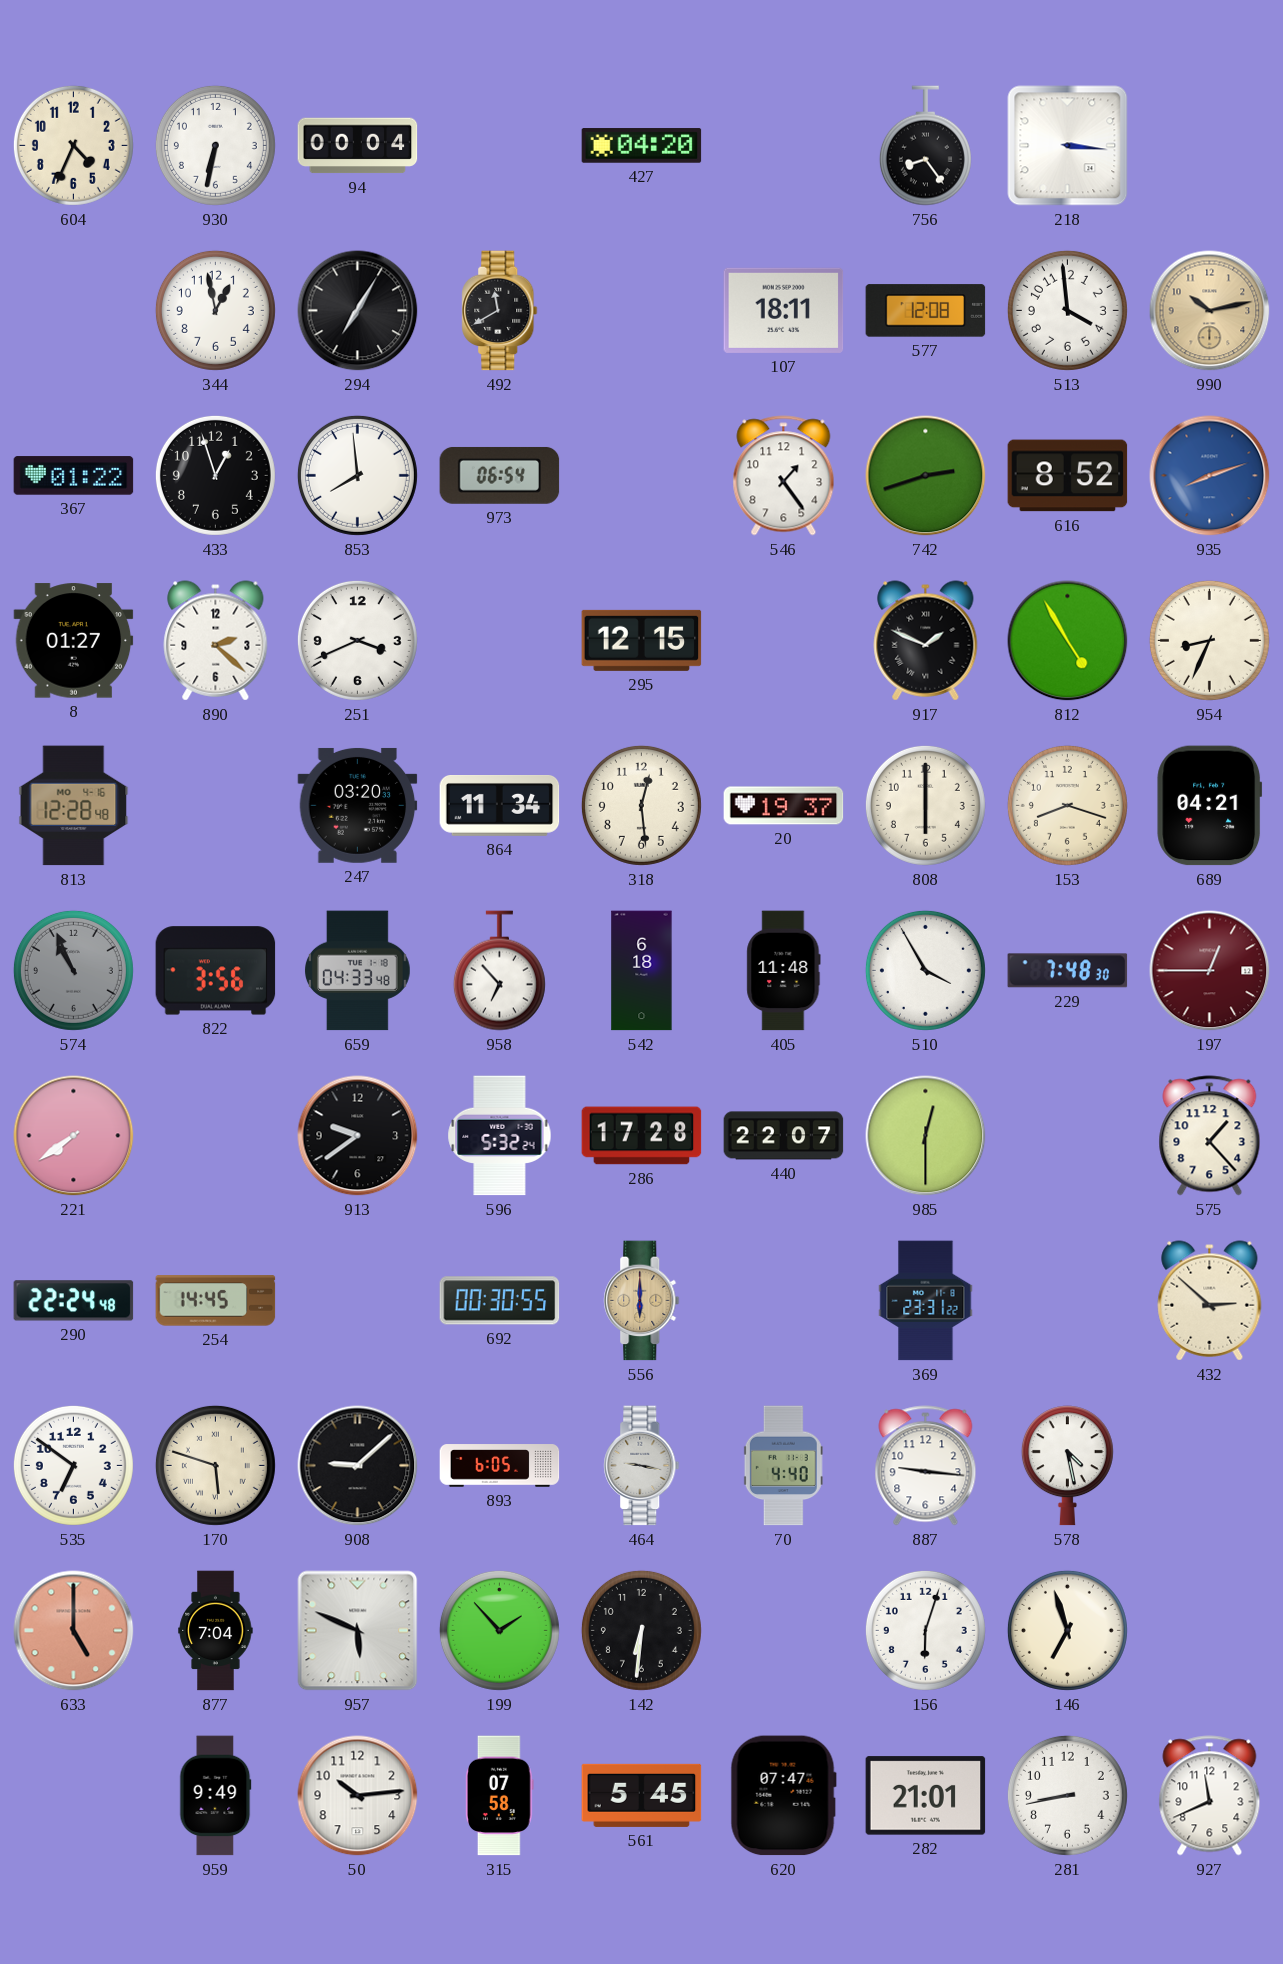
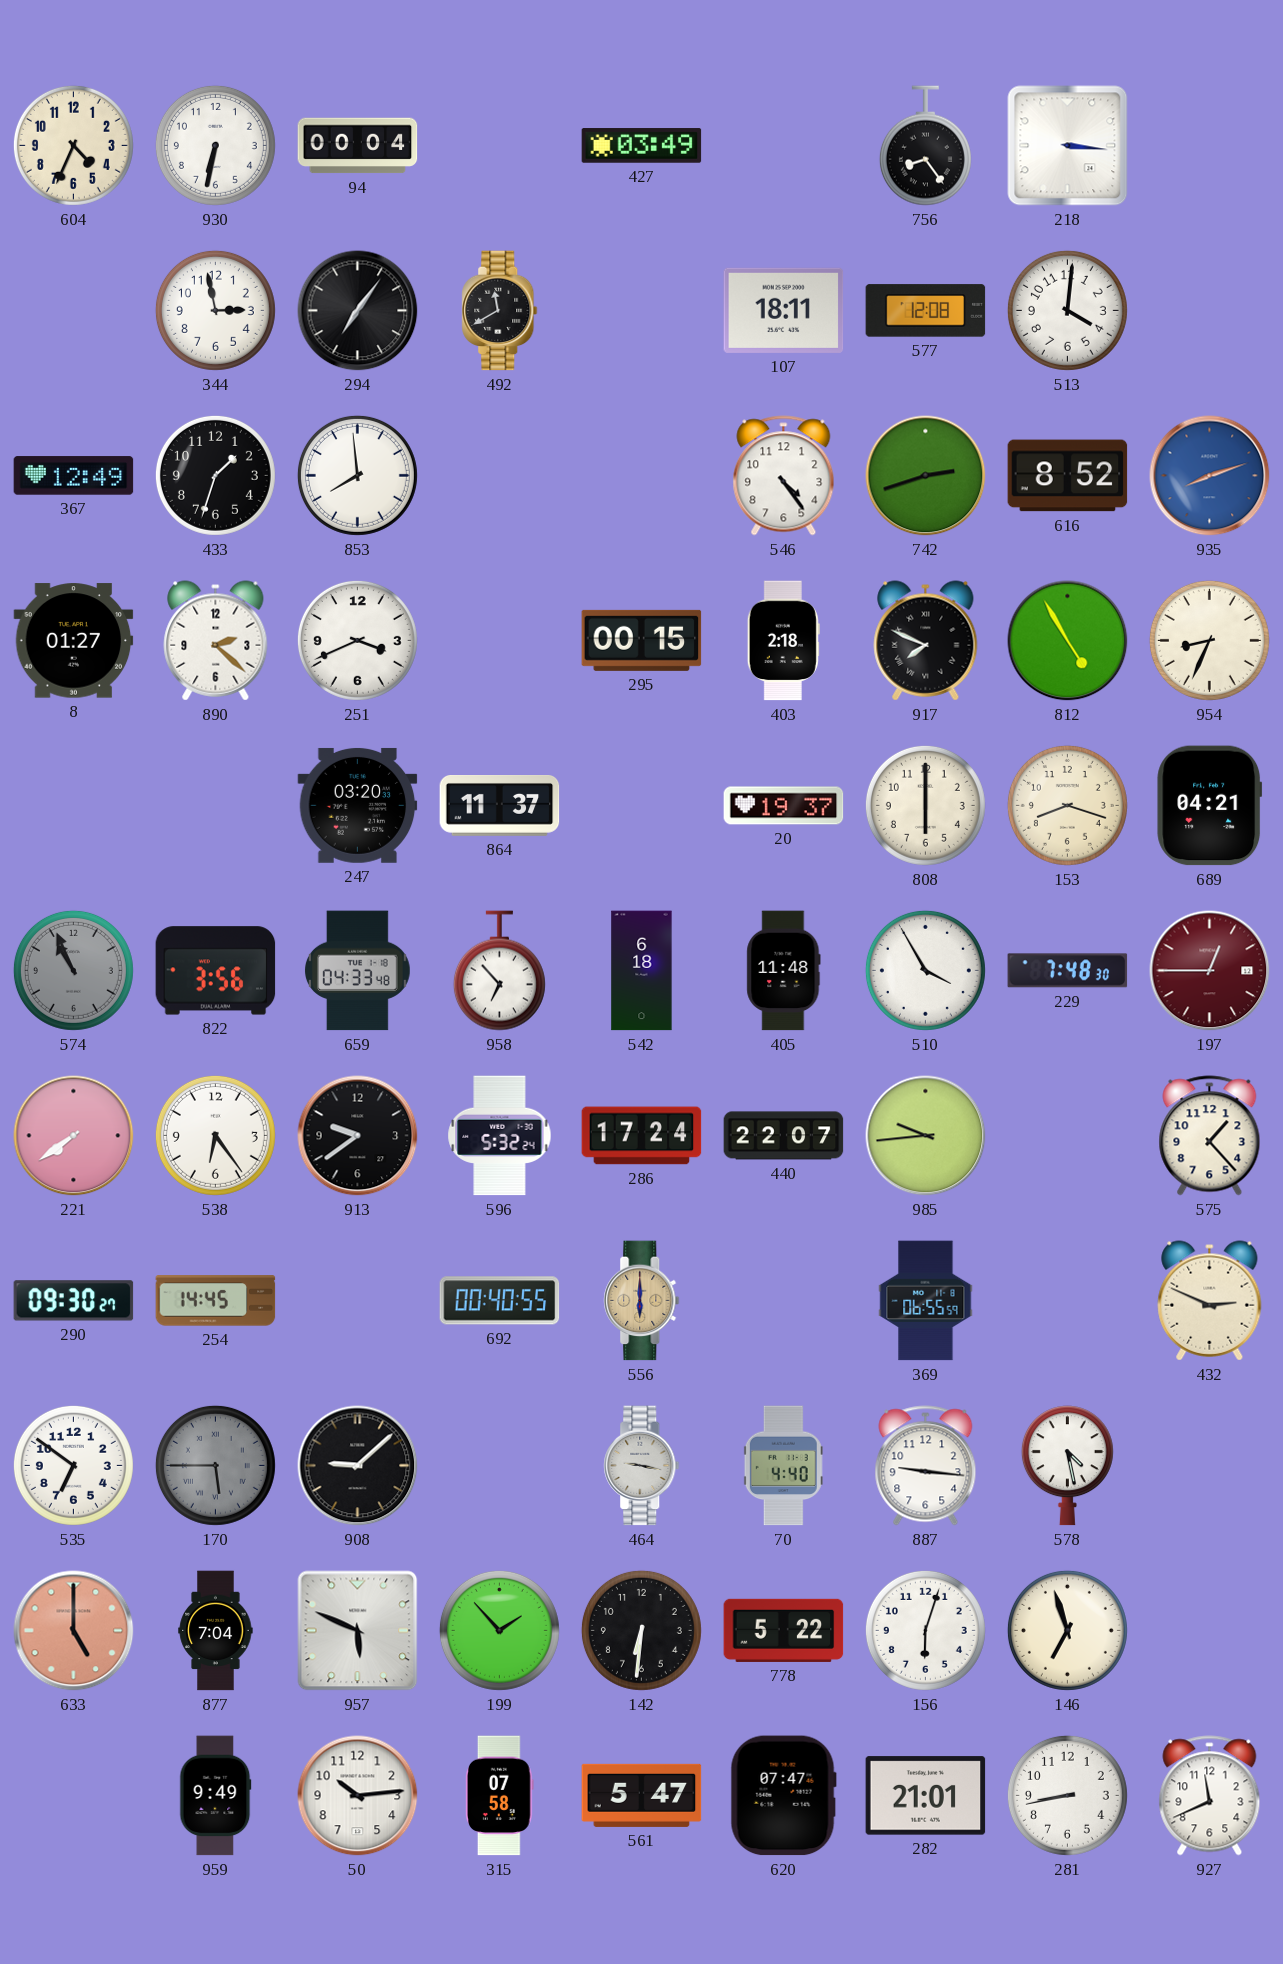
427: 04:20 -> 03:49
344: 12:58 -> 2:58
294: 7:05 -> 7:06
513: 3:59 -> 4:01
990: 10:13 -> none
367: 01:22 -> 12:49
433: 12:57 -> 1:33
973: 06:54 -> none
546: 1:24 -> 4:24
295: 12:15 -> 00:15
403: none -> 2:18
917: 1:49 -> 7:49
813: 12:28 -> none
864: 11:34 -> 11:37
318: 12:29 -> none
538: none -> 6:24
286: 17:28 -> 17:24
985: 12:30 -> 9:44
290: 22:24 -> 09:30
692: 00:30 -> 00:40
369: 23:31 -> 06:55
432: 2:52 -> 2:49
170: 5:48 -> 5:45
170 dial: cream -> grey
893: 6:05 -> none
778: none -> 5:22
561: 5:45 -> 5:47
